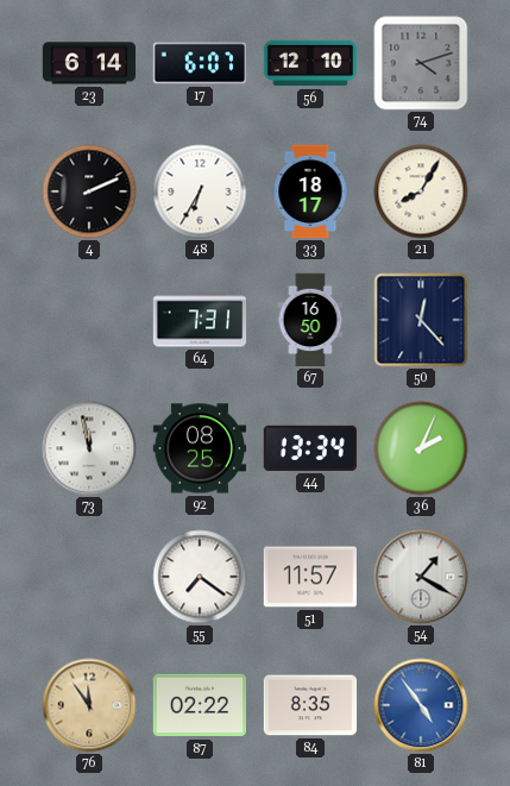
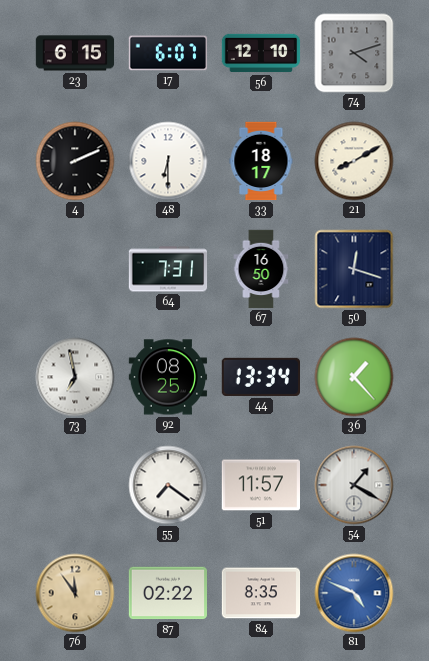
23: 6:14 -> 6:15
48: 6:35 -> 6:30
21: 8:05 -> 8:10
50: 12:23 -> 12:18
73: 11:58 -> 6:58
36: 2:04 -> 1:23
81: 4:54 -> 4:49
